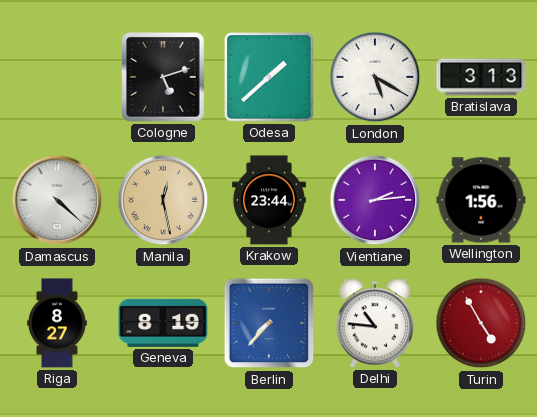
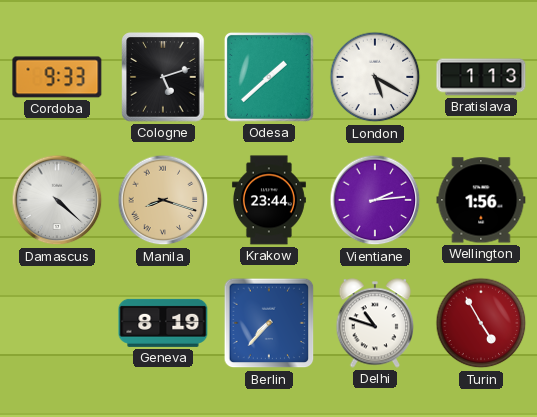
Cordoba: none -> 9:33
Bratislava: 3:13 -> 1:13
Manila: 12:28 -> 8:18
Riga: 8:27 -> none
Delhi: 10:46 -> 10:48
